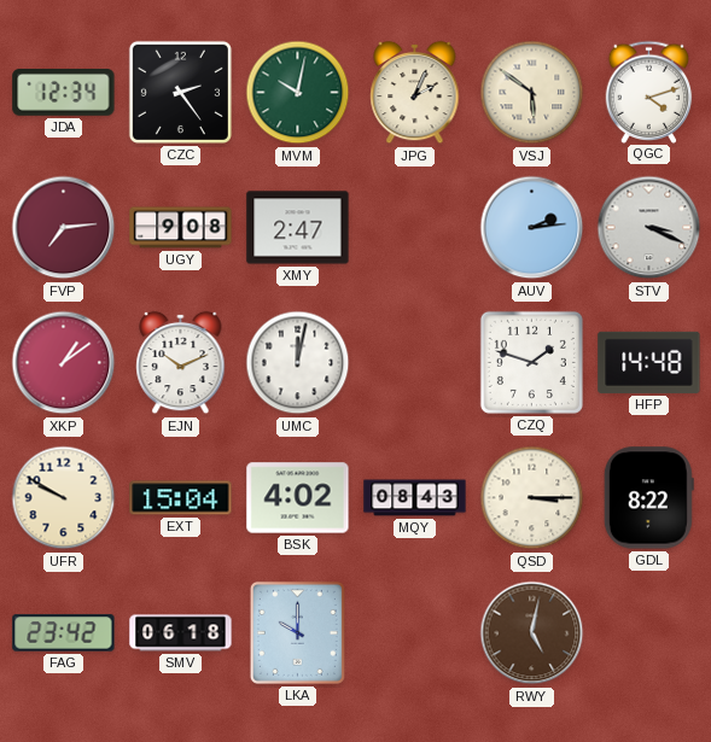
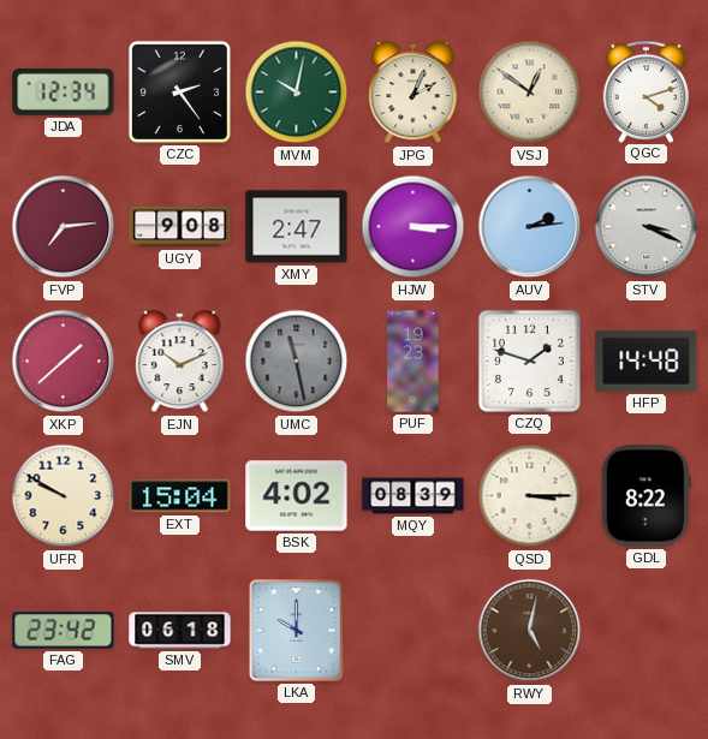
VSJ: 5:51 -> 12:51
HJW: none -> 3:15
XKP: 1:09 -> 1:38
UMC: 12:02 -> 11:28
UMC dial: white -> grey
PUF: none -> 19:23
MQY: 08:43 -> 08:39
